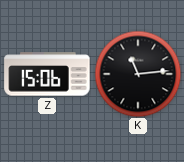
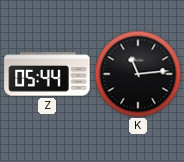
Z: 15:06 -> 05:44
